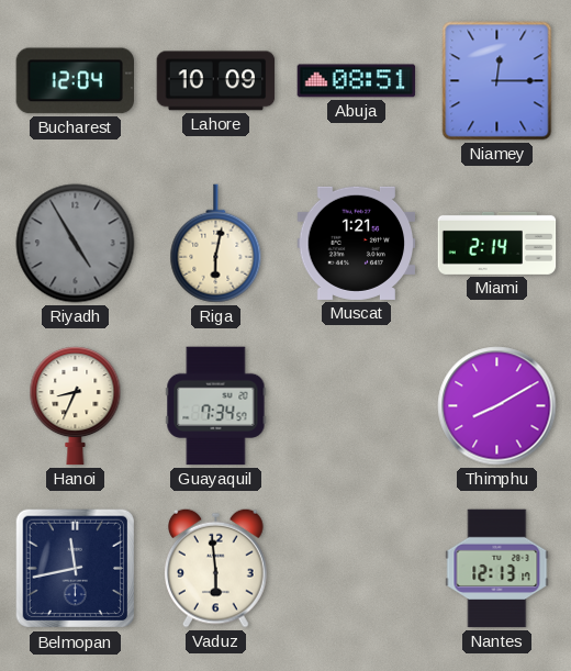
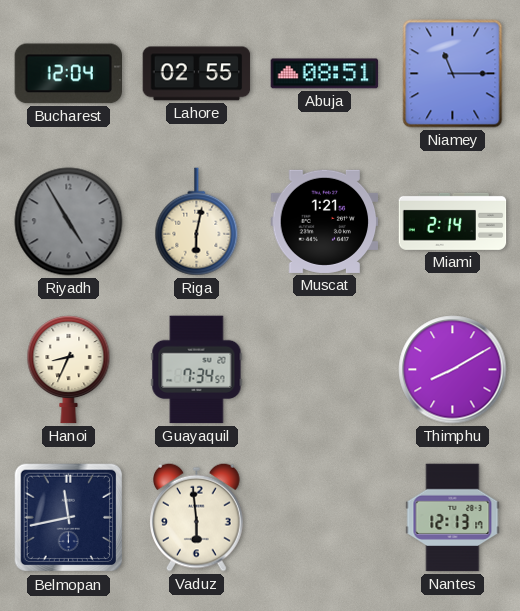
Lahore: 10:09 -> 02:55
Niamey: 12:15 -> 11:15
